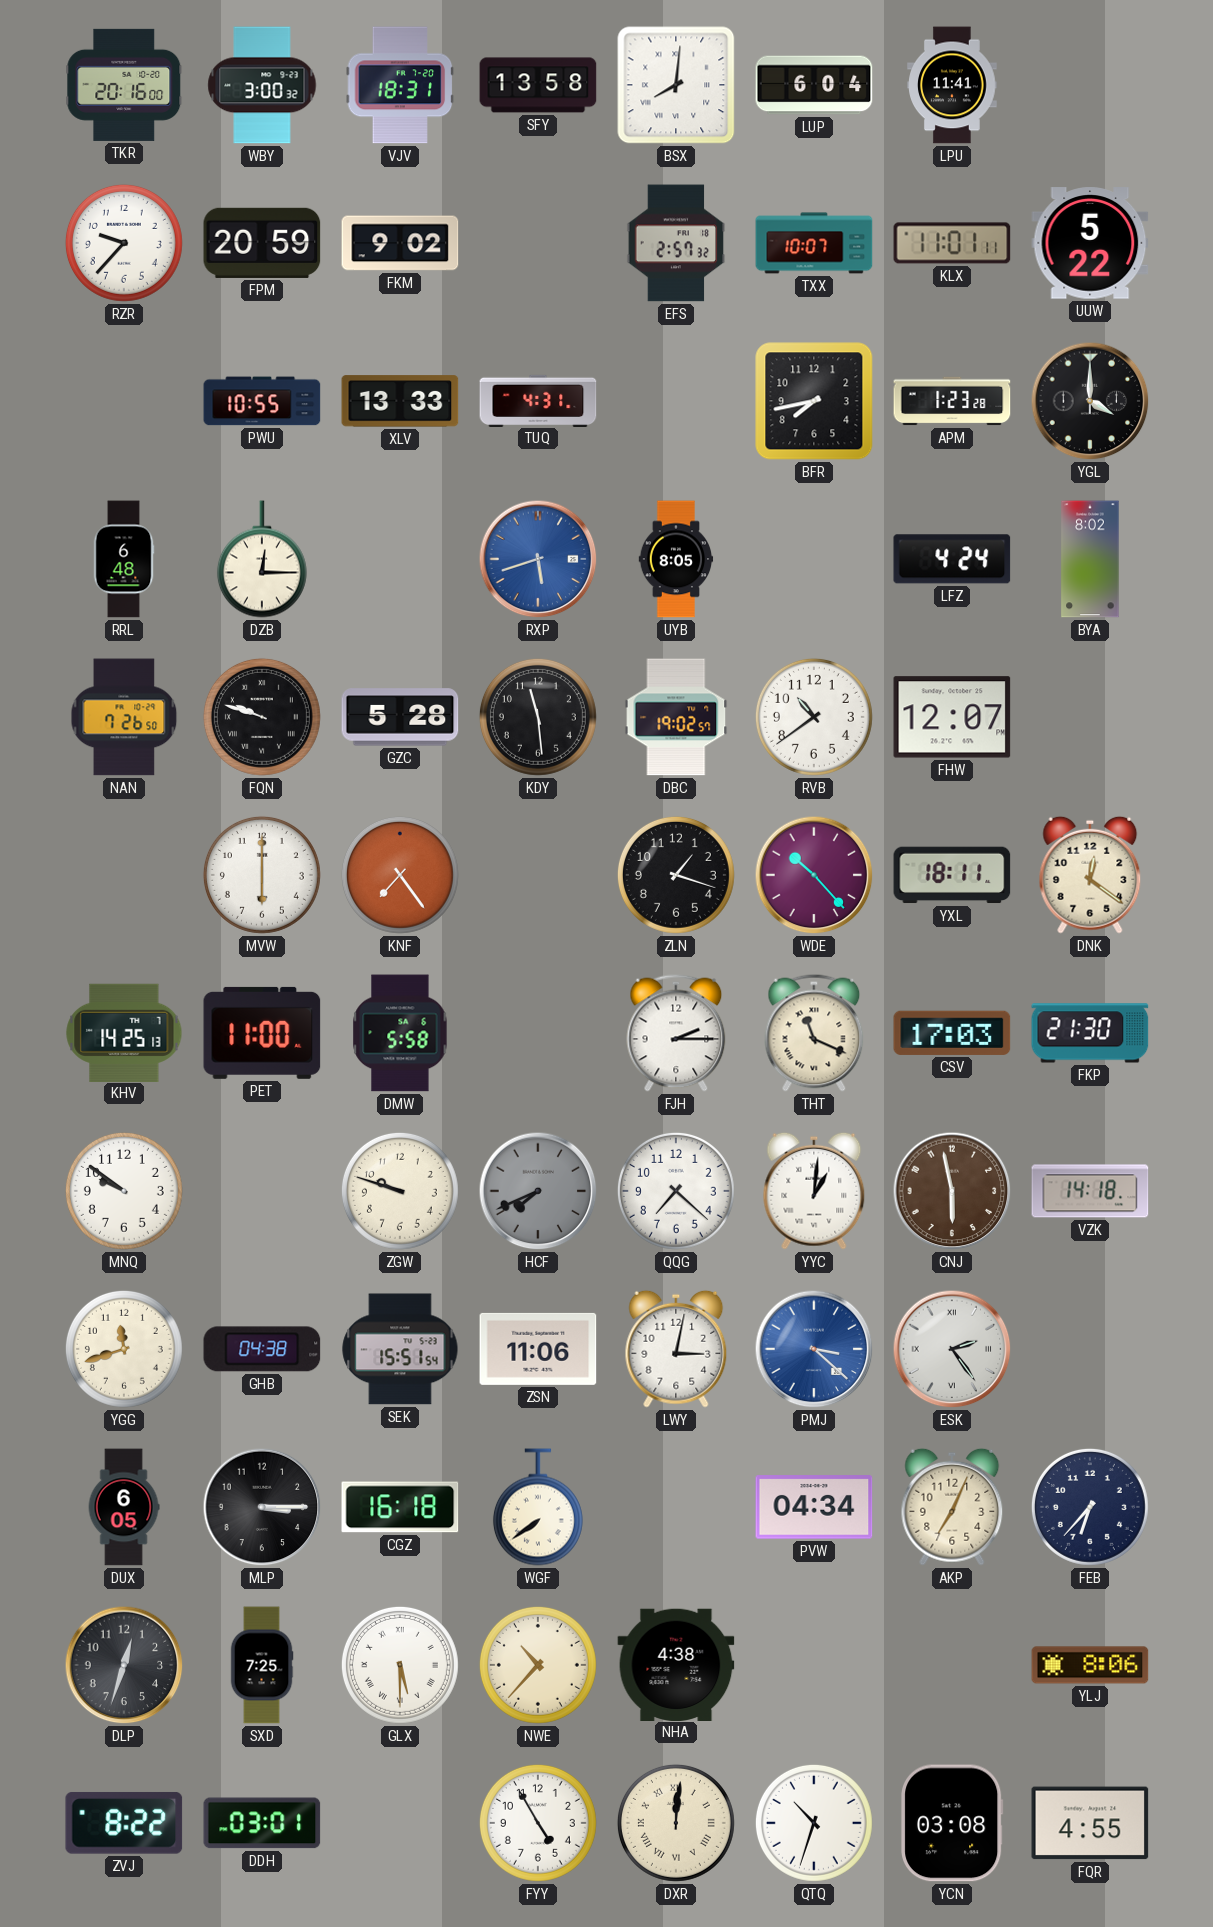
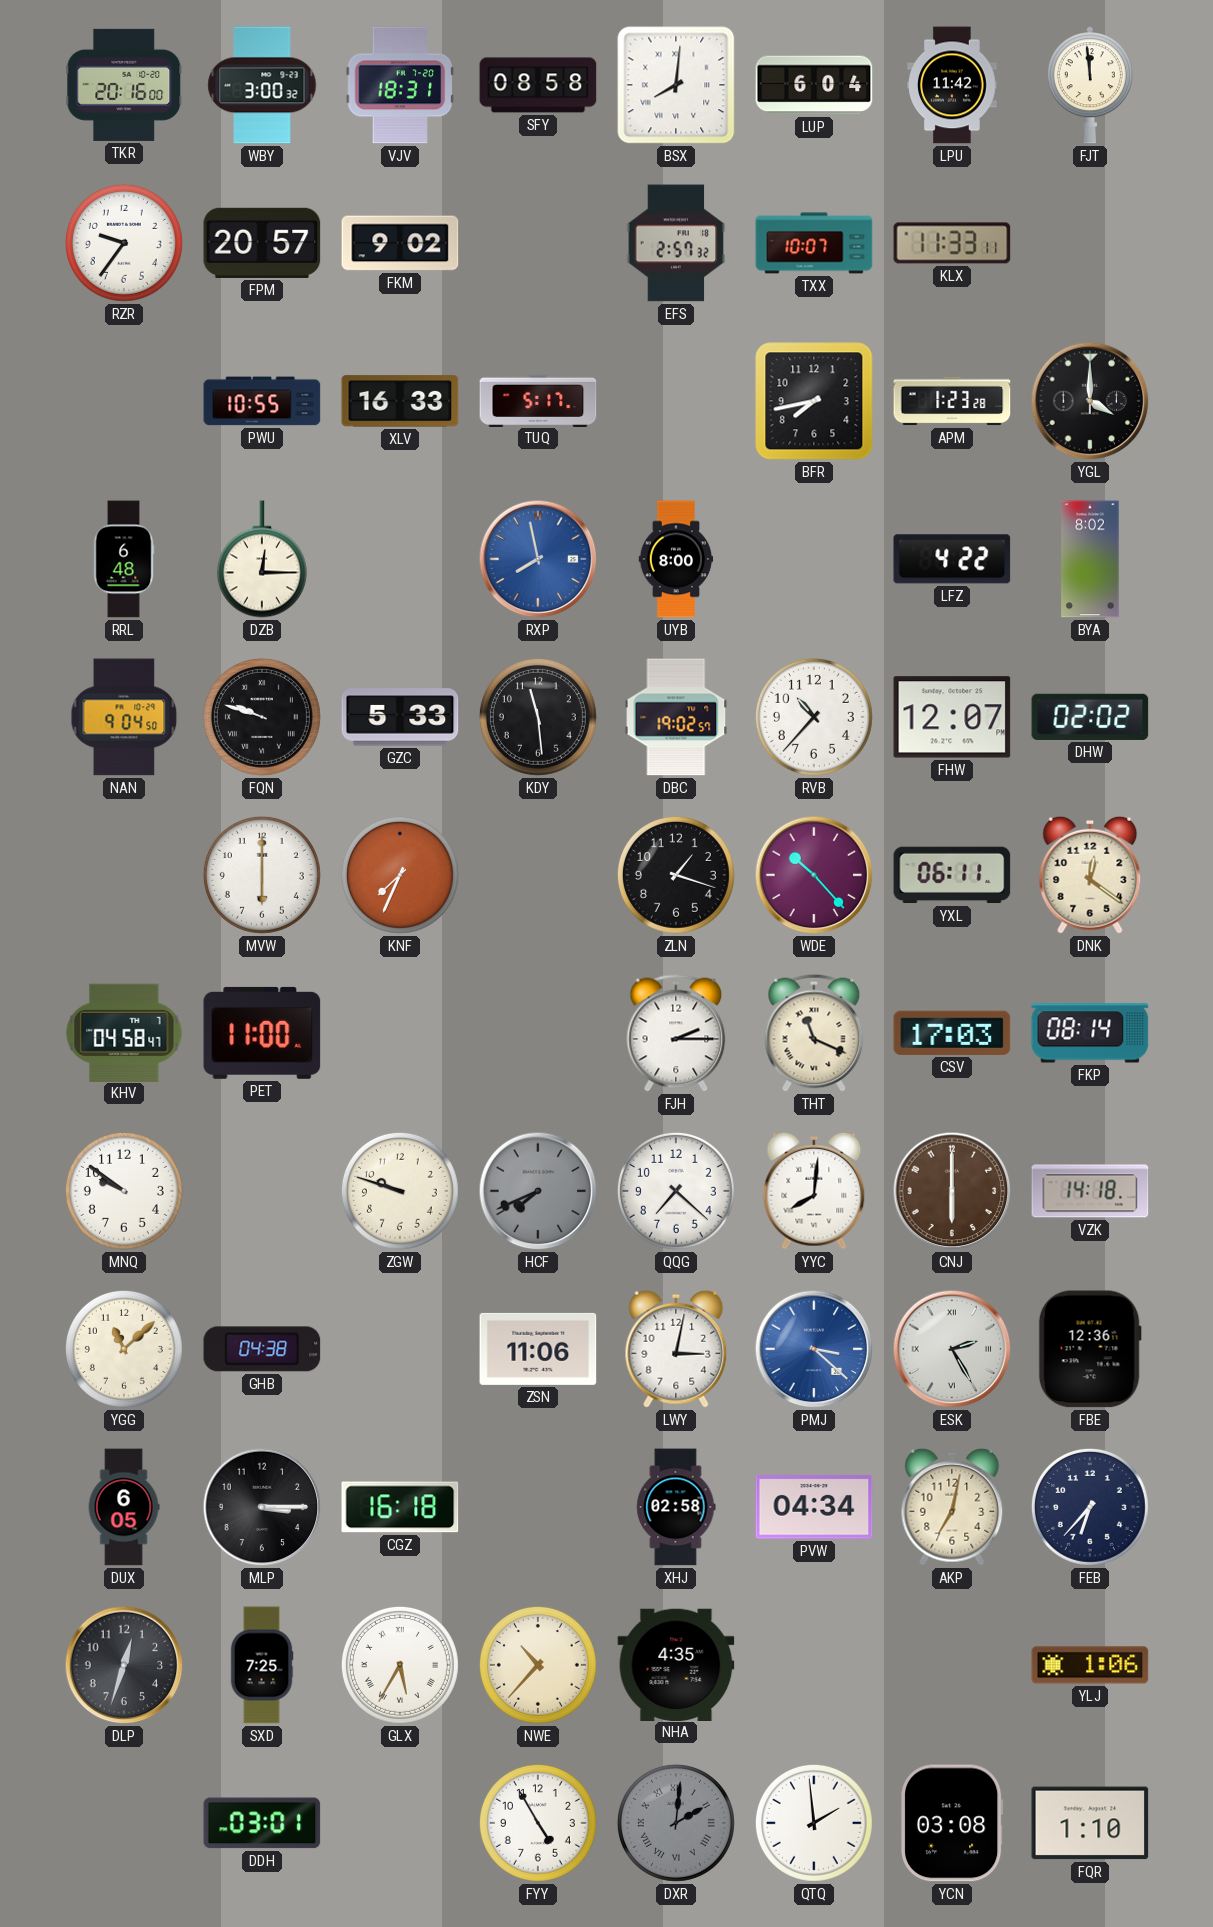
SFY: 13:58 -> 08:58
LPU: 11:41 -> 11:42
FJT: none -> 11:59
RZR: 9:37 -> 9:36
FPM: 20:59 -> 20:57
KLX: 11:01 -> 11:33
UUW: 5:22 -> none
XLV: 13:33 -> 16:33
TUQ: 4:31 -> 5:17
RXP: 5:42 -> 7:58
UYB: 8:05 -> 8:00
LFZ: 4:24 -> 4:22
NAN: 7:26 -> 9:04
GZC: 5:28 -> 5:33
RVB: 10:39 -> 10:37
DHW: none -> 02:02
KNF: 7:24 -> 7:34
YXL: 18:11 -> 06:11
KHV: 14:25 -> 04:58
DMW: 5:58 -> none
FKP: 21:30 -> 08:14
YYC: 1:01 -> 8:01
CNJ: 5:58 -> 6:00
YGG: 11:42 -> 11:08
SEK: 15:51 -> none
ESK: 2:24 -> 2:25
FBE: none -> 12:36
WGF: 7:39 -> none
XHJ: none -> 02:58
AKP: 7:04 -> 7:02
GLX: 5:30 -> 5:35
NHA: 4:38 -> 4:35
YLJ: 8:06 -> 1:06
ZVJ: 8:22 -> none
DXR: 12:01 -> 2:01
DXR dial: cream -> grey
QTQ: 10:33 -> 1:59
FQR: 4:55 -> 1:10
